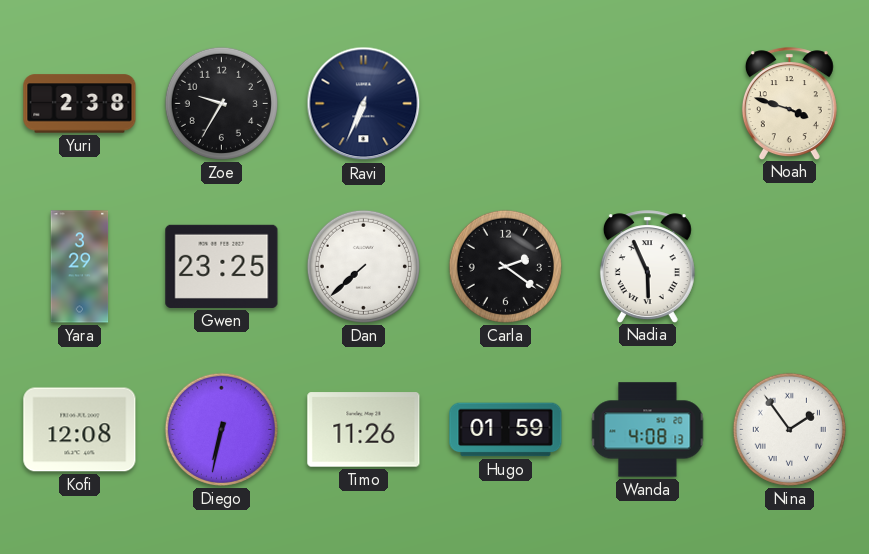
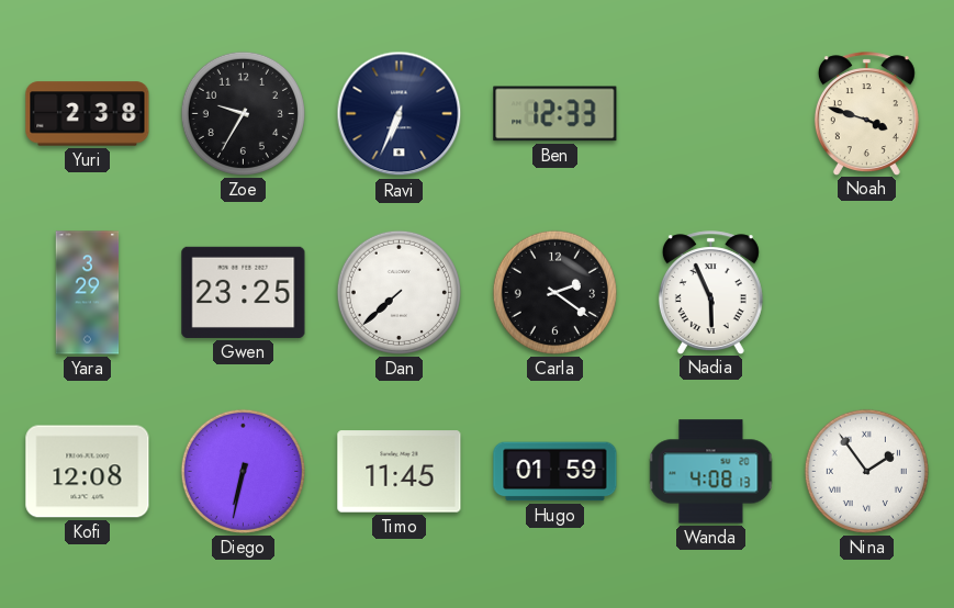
Ben: none -> 12:33
Timo: 11:26 -> 11:45
